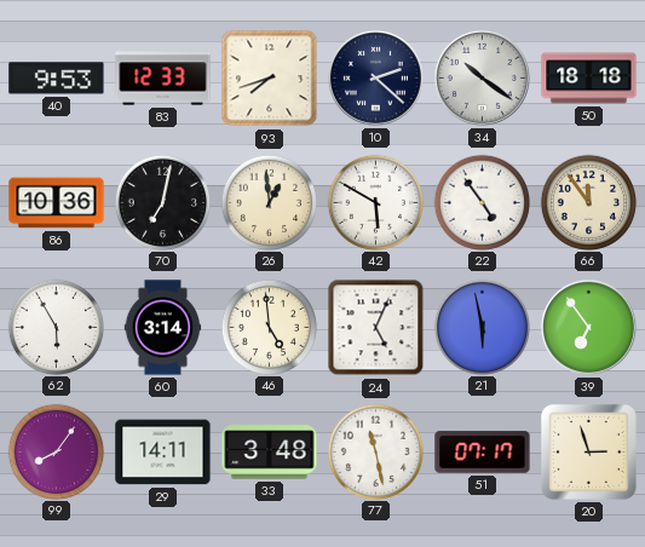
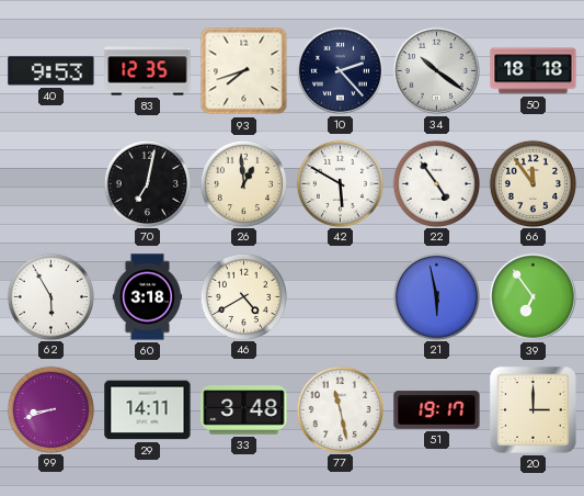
83: 12:33 -> 12:35
10: 2:22 -> 2:23
86: 10:36 -> none
60: 3:14 -> 3:18
46: 4:59 -> 4:40
24: 5:04 -> none
99: 8:06 -> 8:42
51: 07:17 -> 19:17
20: 2:57 -> 3:00
